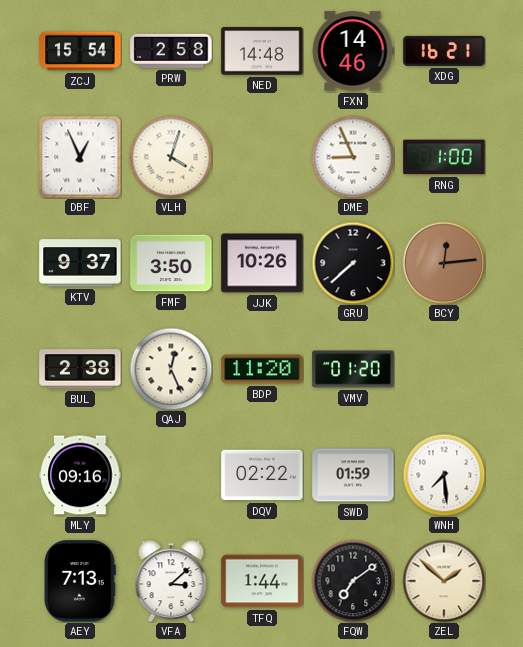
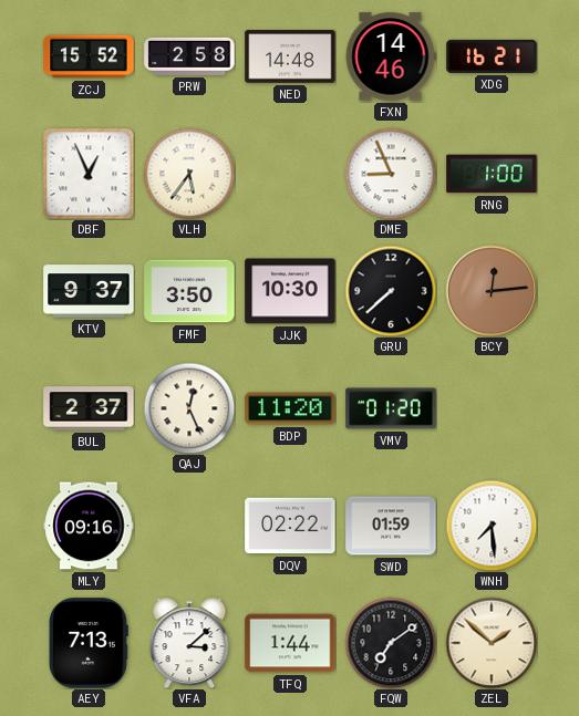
ZCJ: 15:54 -> 15:52
VLH: 4:03 -> 5:36
JJK: 10:26 -> 10:30
BUL: 2:38 -> 2:37
